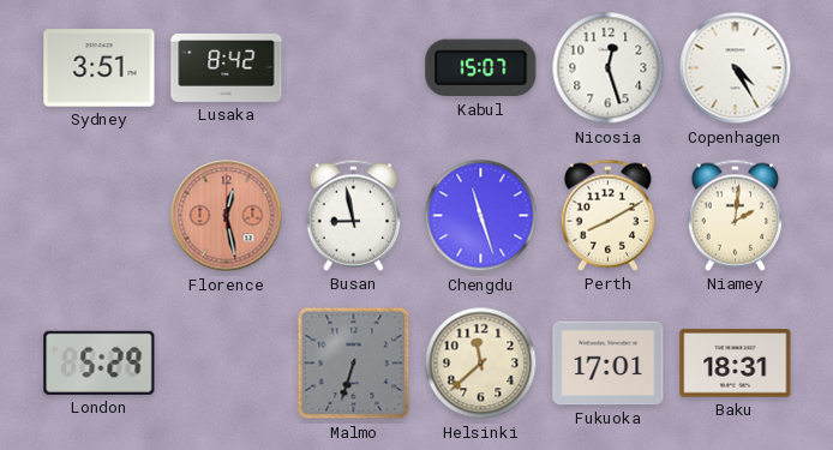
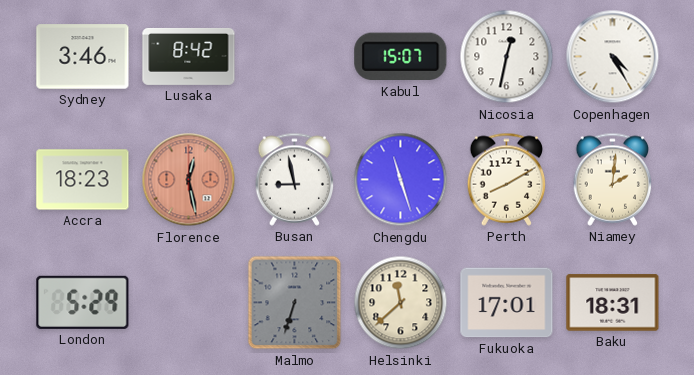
Sydney: 3:51 -> 3:46
Nicosia: 12:27 -> 12:32
Accra: none -> 18:23
